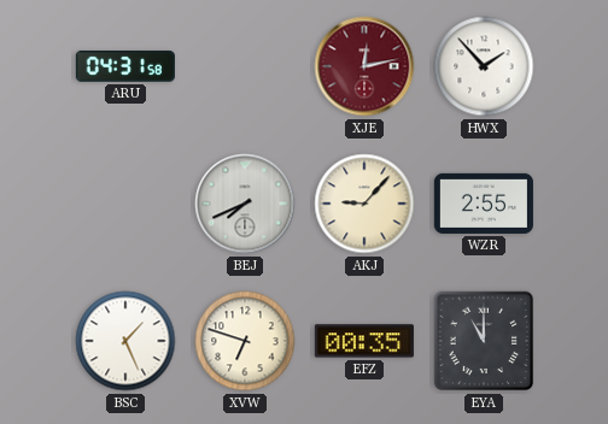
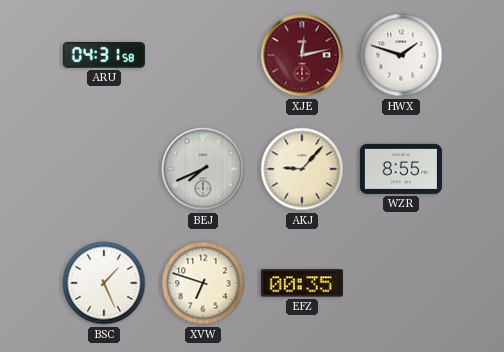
HWX: 1:53 -> 1:48
WZR: 2:55 -> 8:55
EYA: 11:00 -> none
